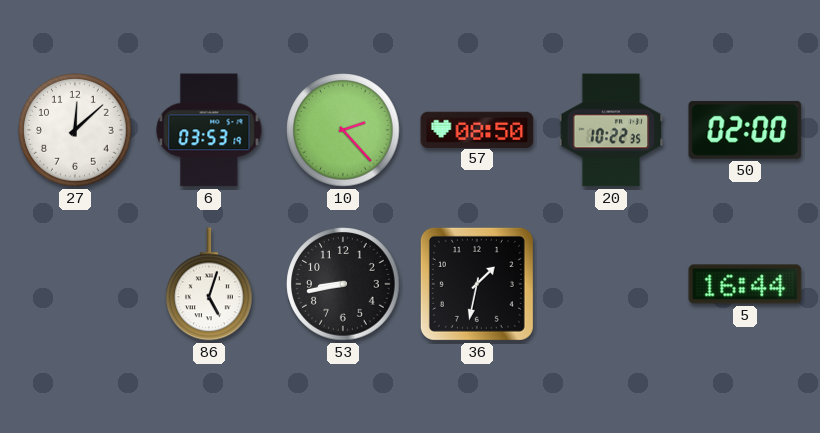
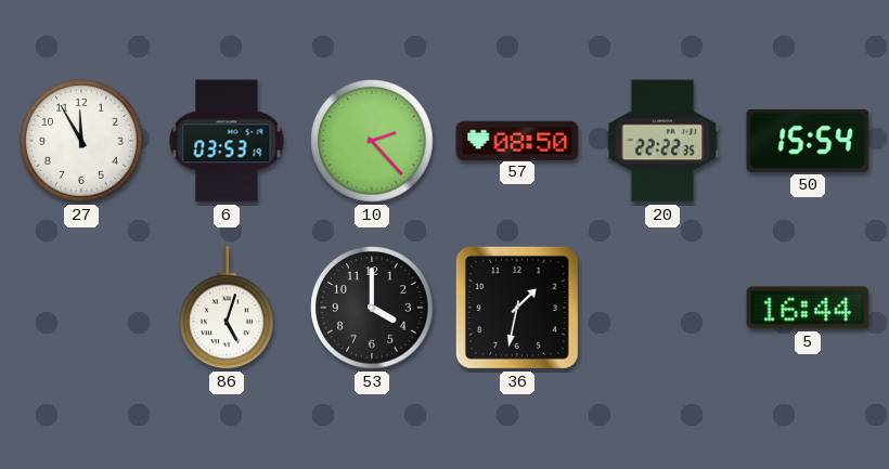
27: 12:08 -> 11:55
20: 10:22 -> 22:22
50: 02:00 -> 15:54
53: 8:43 -> 4:00
